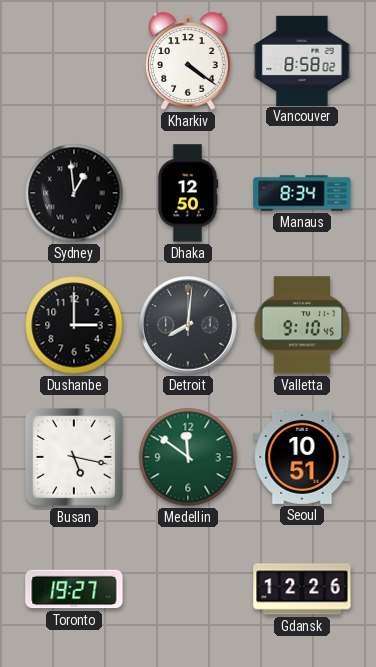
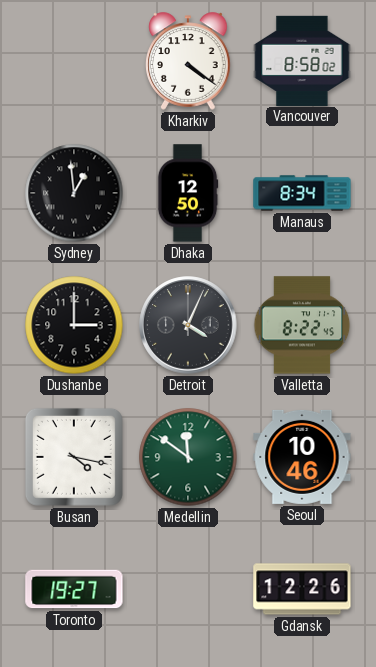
Detroit: 8:01 -> 4:04
Valletta: 9:10 -> 8:22
Busan: 5:17 -> 4:17
Seoul: 10:51 -> 10:46
